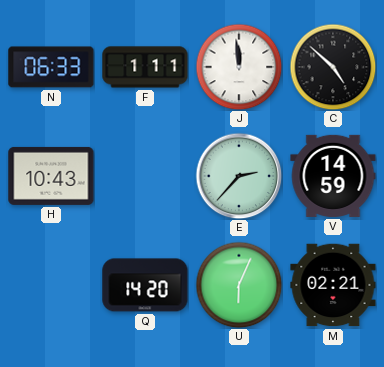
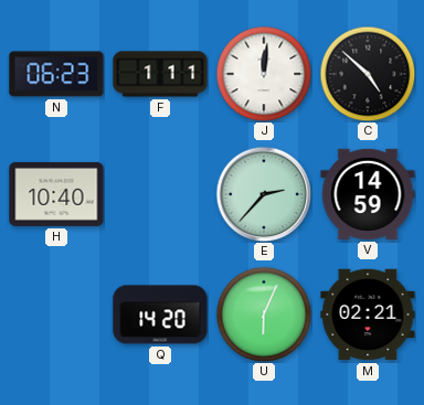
N: 06:33 -> 06:23
J: 11:59 -> 12:01
H: 10:43 -> 10:40
